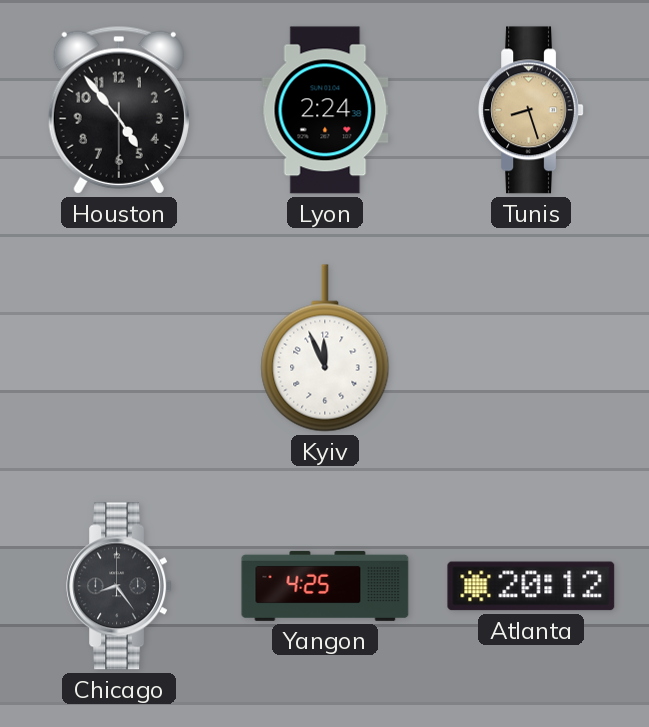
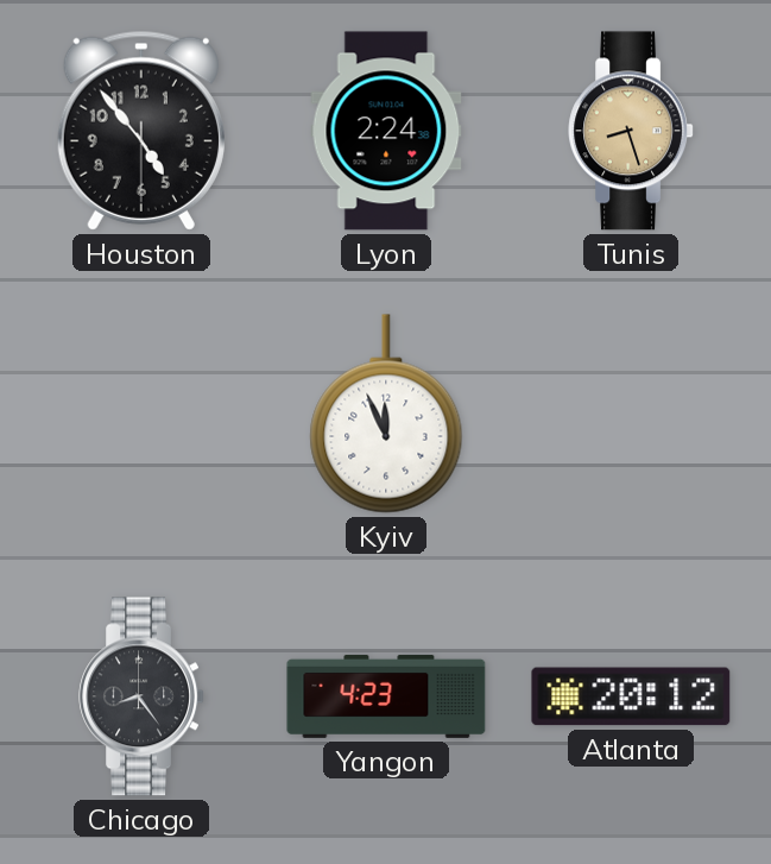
Yangon: 4:25 -> 4:23
